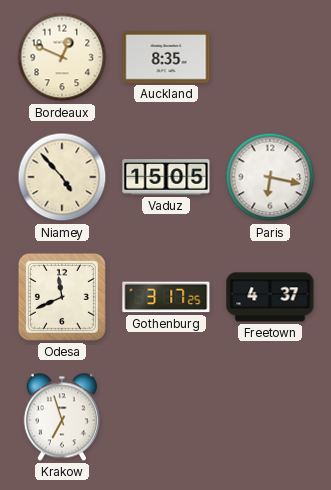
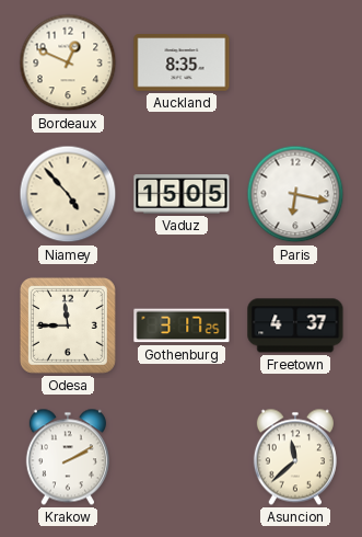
Odesa: 11:41 -> 11:45
Krakow: 6:57 -> 2:10
Asuncion: none -> 11:38
